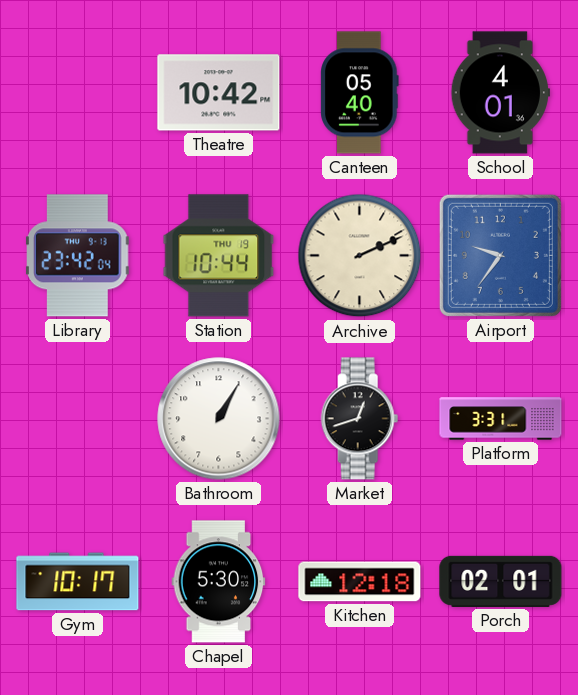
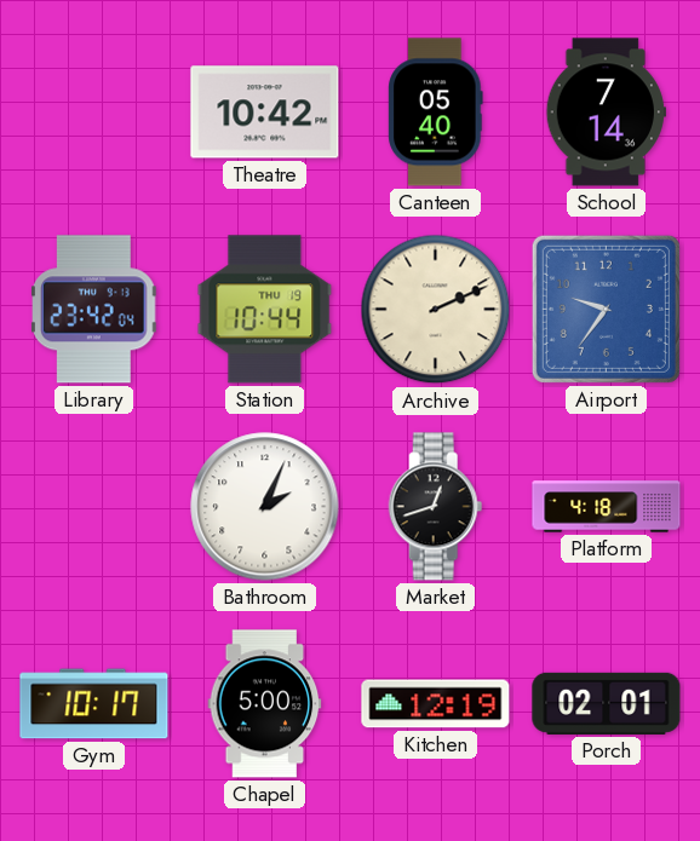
School: 4:01 -> 7:14
Bathroom: 1:05 -> 2:04
Platform: 3:31 -> 4:18
Chapel: 5:30 -> 5:00
Kitchen: 12:18 -> 12:19
